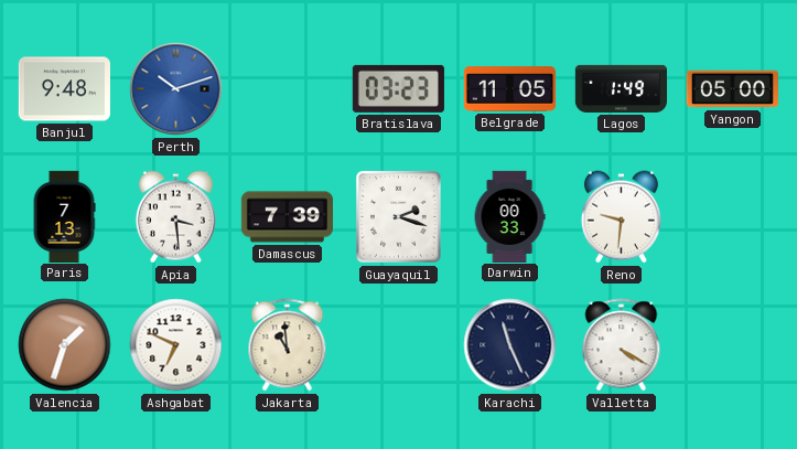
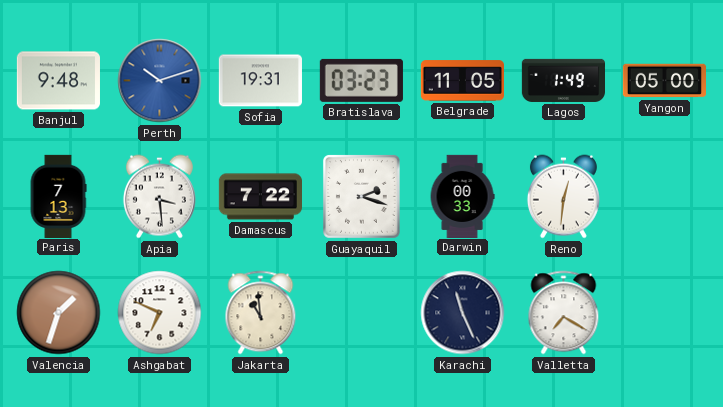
Sofia: none -> 19:31
Damascus: 7:39 -> 7:22
Reno: 9:31 -> 12:31
Valletta: 4:20 -> 7:20
